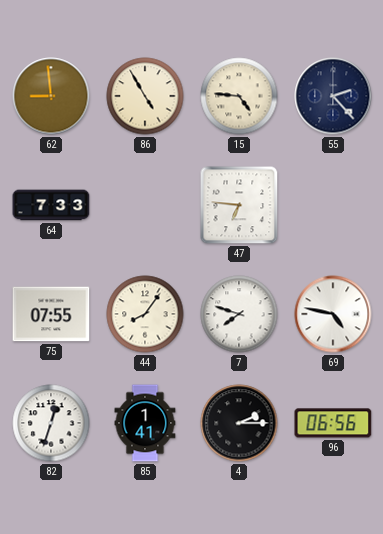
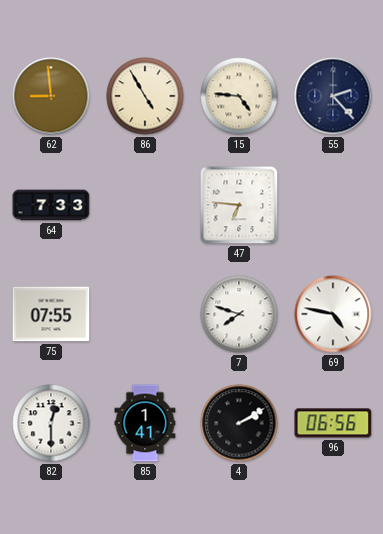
44: 8:06 -> none
82: 12:33 -> 12:30
4: 2:15 -> 2:10
